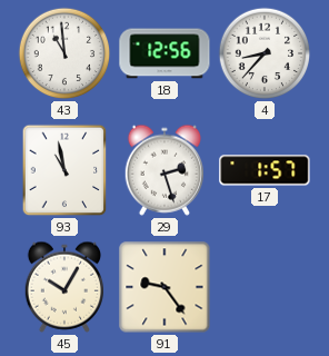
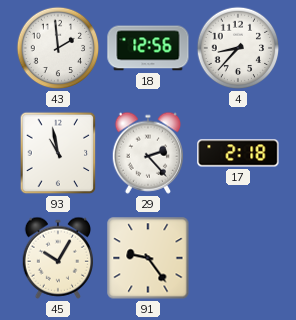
43: 10:59 -> 1:59
29: 2:27 -> 2:23
17: 1:57 -> 2:18
